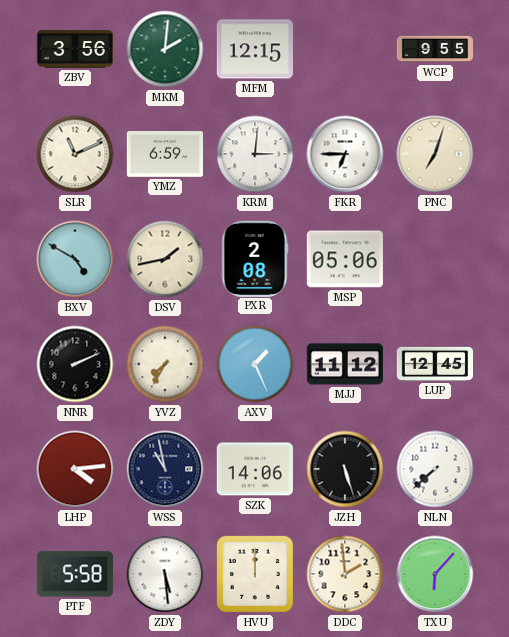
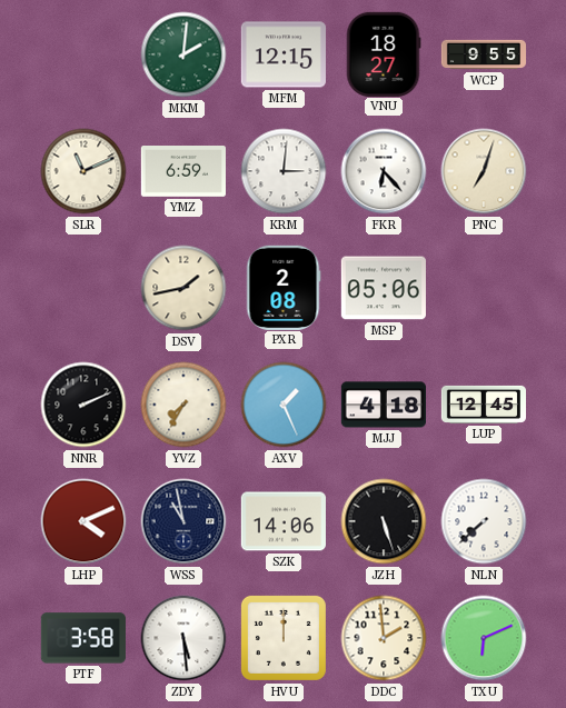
ZBV: 3:56 -> none
VNU: none -> 18:27
FKR: 6:45 -> 6:23
BXV: 4:50 -> none
MJJ: 11:12 -> 4:18
LHP: 4:14 -> 4:11
PTF: 5:58 -> 3:58
TXU: 6:07 -> 6:11
